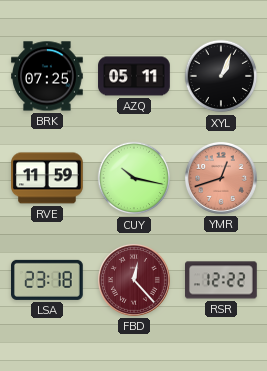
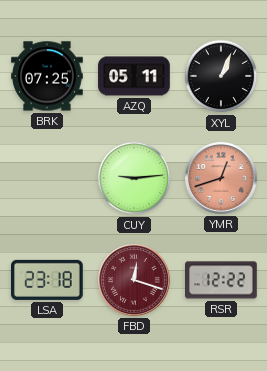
RVE: 11:59 -> none
CUY: 10:17 -> 9:14
FBD: 12:23 -> 12:18
